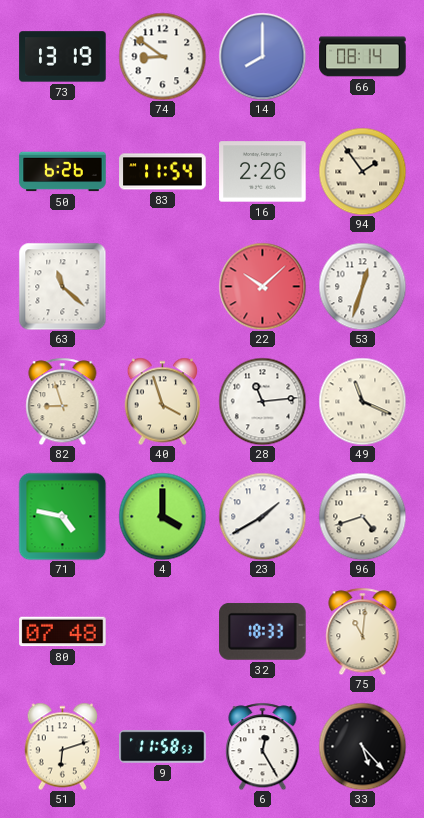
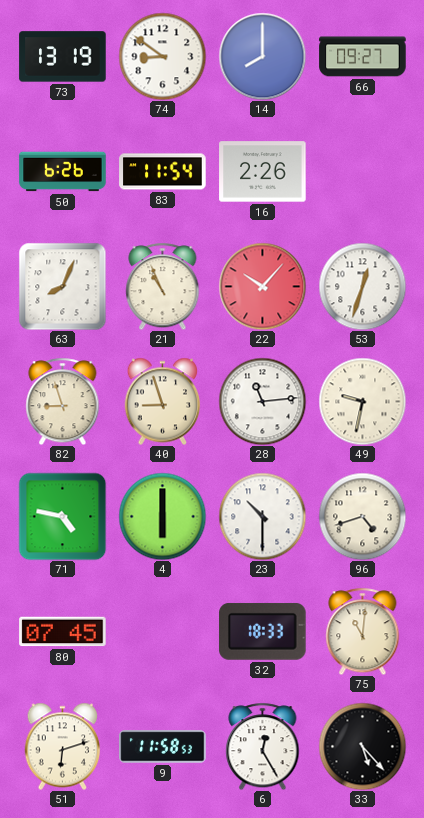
66: 08:14 -> 09:27
94: 1:54 -> none
63: 11:22 -> 8:04
21: none -> 10:56
22: 10:08 -> 10:07
40: 3:57 -> 8:57
49: 11:19 -> 9:32
4: 4:00 -> 6:00
23: 1:40 -> 10:30
80: 07:48 -> 07:45
